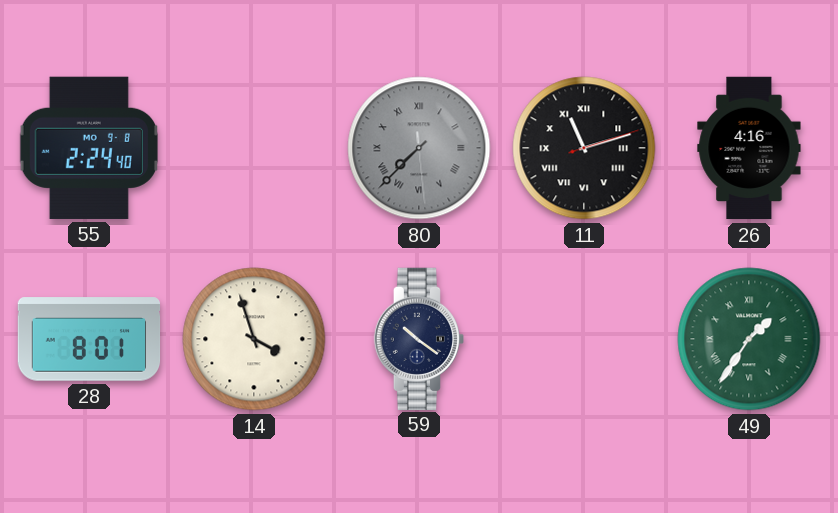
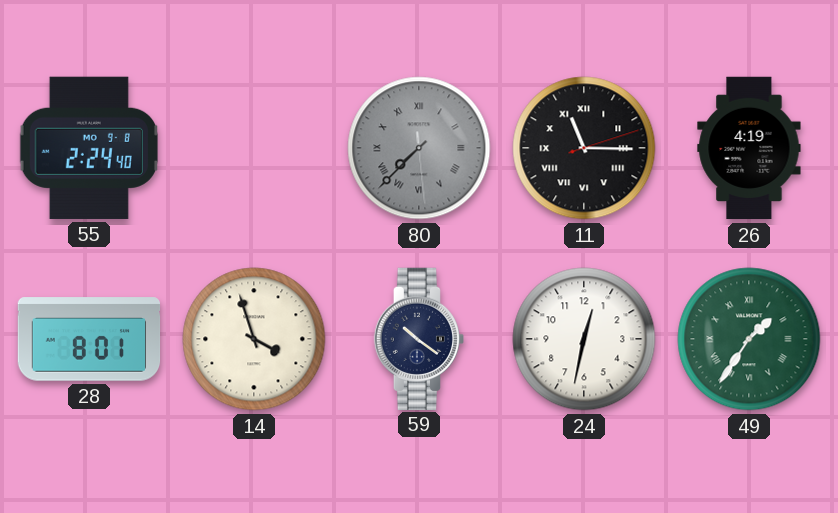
11: 11:12 -> 11:15
26: 4:16 -> 4:19
24: none -> 12:32
